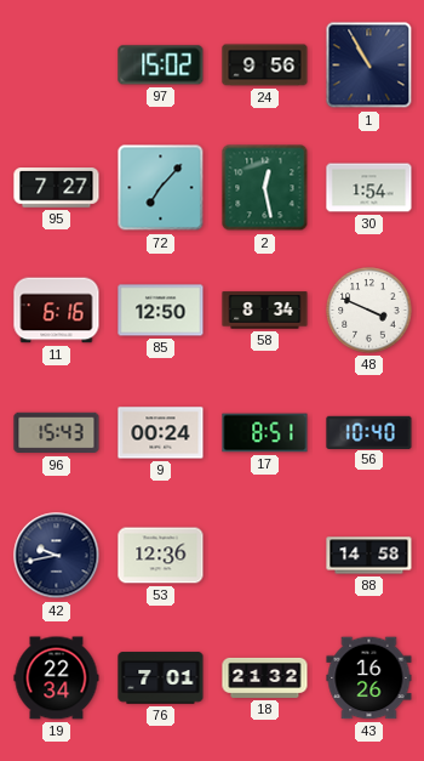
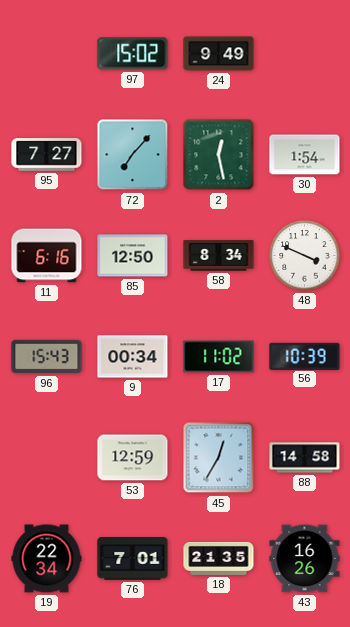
24: 9:56 -> 9:49
1: 10:55 -> none
9: 00:24 -> 00:34
17: 8:51 -> 11:02
56: 10:40 -> 10:39
42: 9:43 -> none
53: 12:36 -> 12:59
45: none -> 12:35
18: 21:32 -> 21:35
